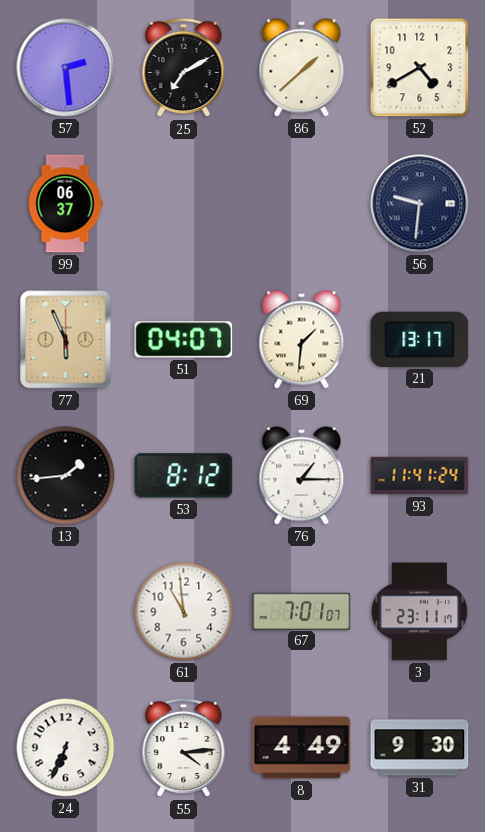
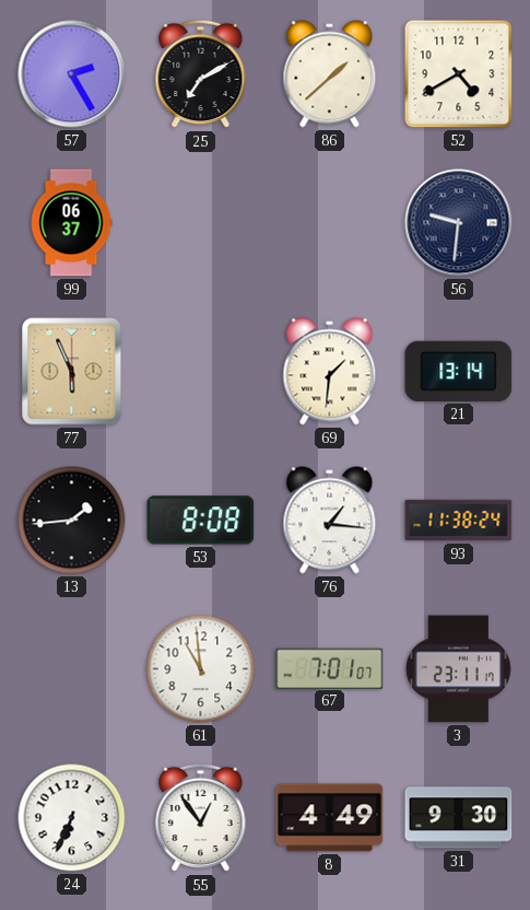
57: 2:29 -> 2:25
51: 04:07 -> none
21: 13:17 -> 13:14
53: 8:12 -> 8:08
76: 1:15 -> 1:16
93: 11:41 -> 11:38
55: 4:14 -> 12:54
